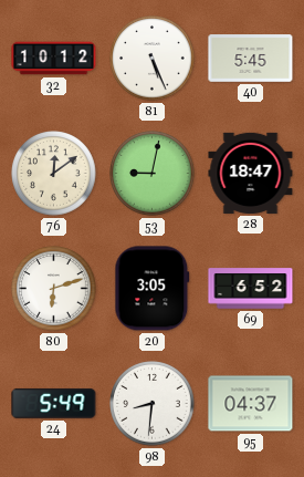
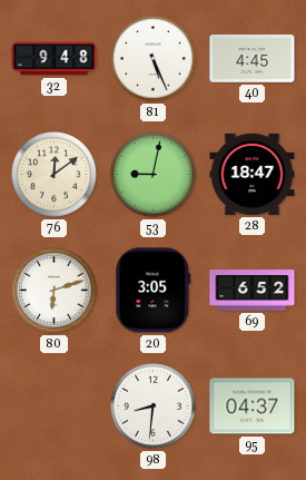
32: 10:12 -> 9:48
40: 5:45 -> 4:45
24: 5:49 -> none
